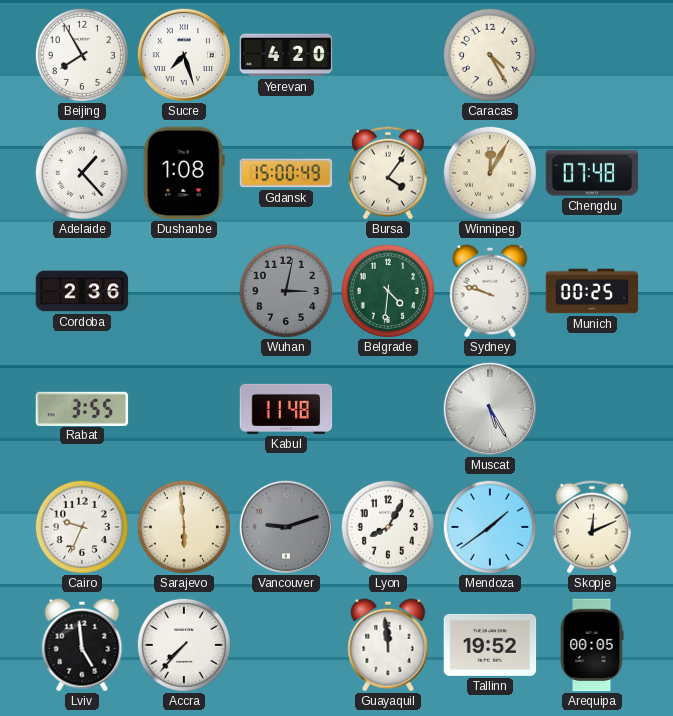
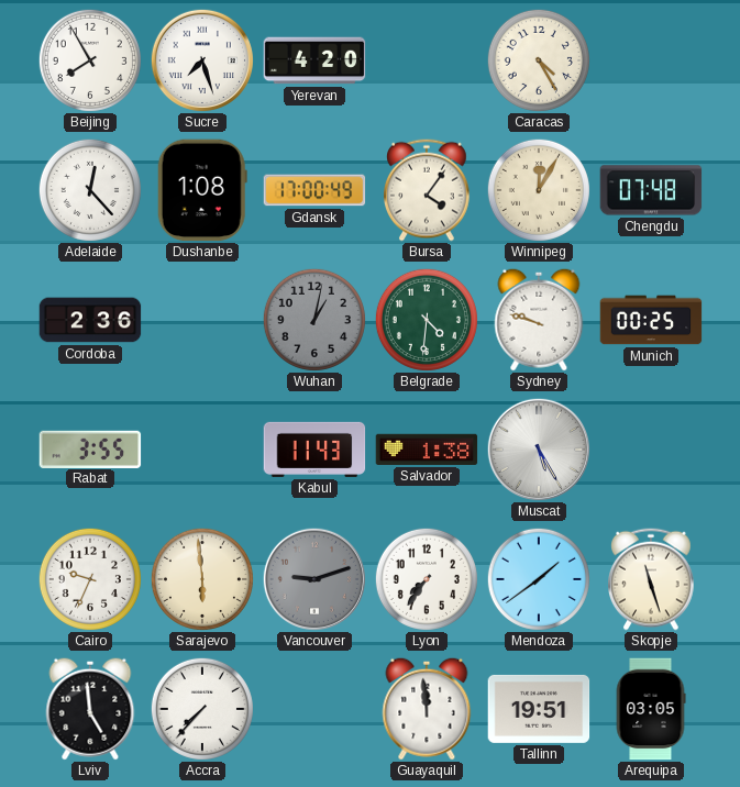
Adelaide: 1:23 -> 12:23
Gdansk: 15:00 -> 17:00
Wuhan: 3:02 -> 1:02
Kabul: 11:48 -> 11:43
Salvador: none -> 1:38
Lyon: 8:05 -> 7:36
Skopje: 12:11 -> 11:27
Tallinn: 19:52 -> 19:51
Arequipa: 00:05 -> 03:05
